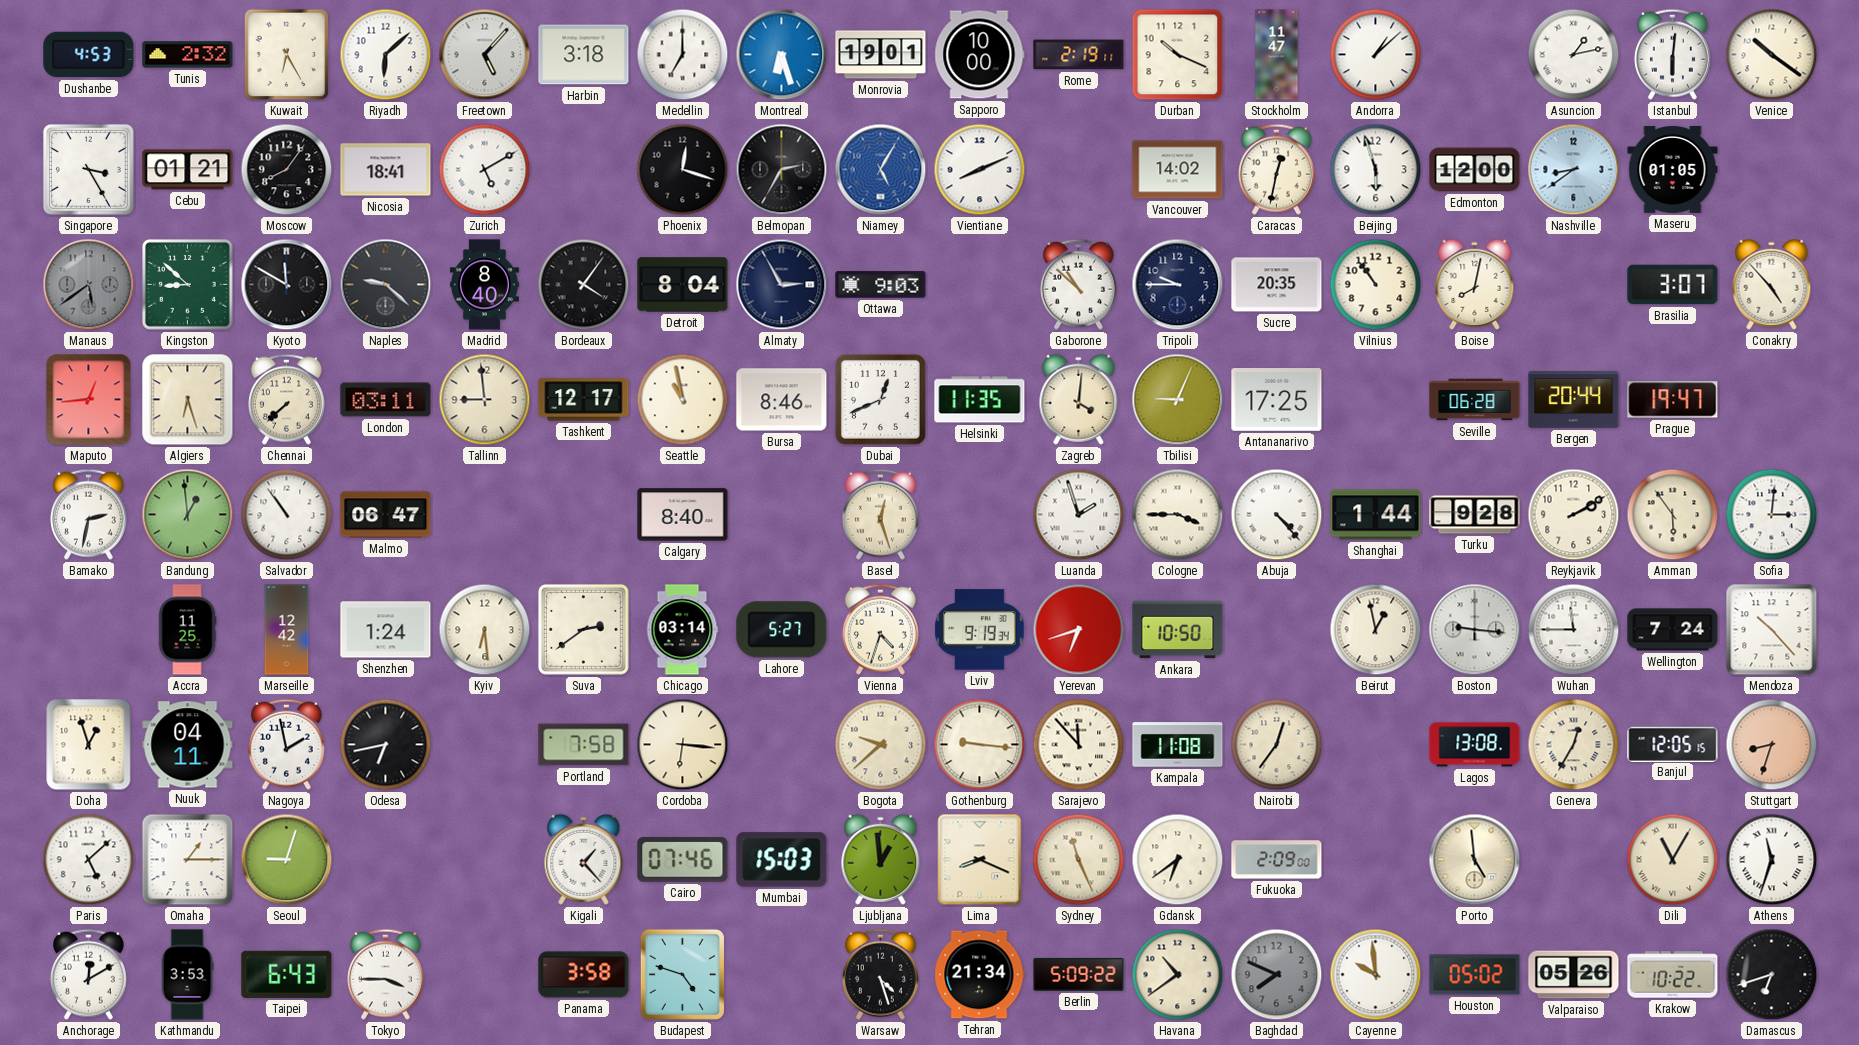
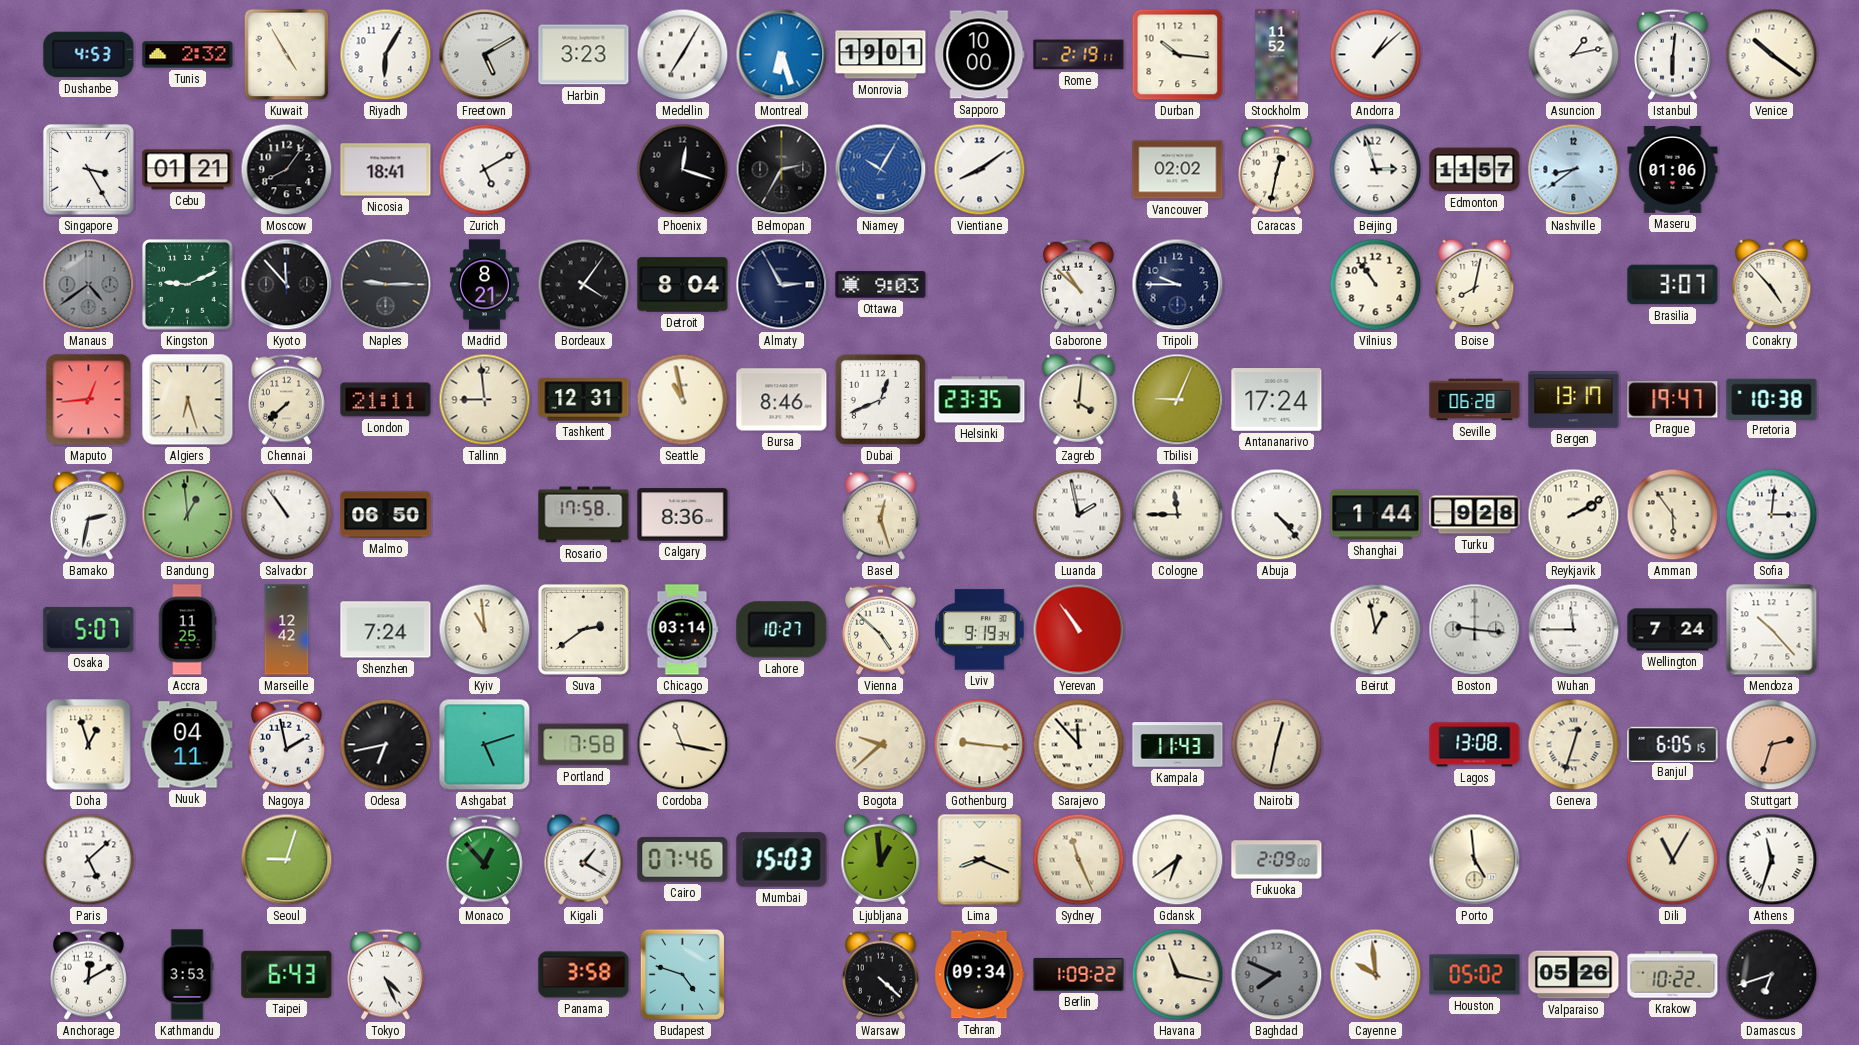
Kuwait: 6:25 -> 4:55
Riyadh: 6:08 -> 6:05
Freetown: 5:07 -> 5:10
Harbin: 3:18 -> 3:23
Medellin: 7:00 -> 7:05
Durban: 10:19 -> 10:16
Stockholm: 11:47 -> 11:52
Niamey: 5:05 -> 10:05
Vientiane: 8:11 -> 8:09
Vancouver: 14:02 -> 02:02
Beijing: 5:57 -> 2:57
Edmonton: 12:00 -> 11:57
Maseru: 01:05 -> 01:06
Manaus: 5:39 -> 4:39
Kingston: 8:52 -> 9:11
Kyoto: 11:50 -> 11:53
Naples: 9:22 -> 9:15
Madrid: 8:40 -> 8:21
Sucre: 20:35 -> none
London: 03:11 -> 21:11
Tashkent: 12:17 -> 12:31
Helsinki: 11:35 -> 23:35
Antananarivo: 17:25 -> 17:24
Bergen: 20:44 -> 13:17
Pretoria: none -> 10:38
Malmo: 06:47 -> 06:50
Rosario: none -> 17:58
Calgary: 8:40 -> 8:36
Luanda: 1:57 -> 1:58
Cologne: 3:45 -> 11:45
Osaka: none -> 5:07
Shenzhen: 1:24 -> 7:24
Kyiv: 6:29 -> 10:59
Lahore: 5:27 -> 10:27
Vienna: 4:33 -> 4:52
Yerevan: 6:42 -> 10:54
Ankara: 10:50 -> none
Ashgabat: none -> 5:12
Cordoba: 6:16 -> 11:17
Kampala: 11:08 -> 11:43
Nairobi: 12:36 -> 12:32
Geneva: 12:35 -> 12:33
Banjul: 12:05 -> 6:05
Stuttgart: 8:33 -> 2:33
Omaha: 1:15 -> none
Monaco: none -> 12:53
Kigali: 1:23 -> 1:20
Tokyo: 3:45 -> 4:26
Warsaw: 4:27 -> 4:22
Tehran: 21:34 -> 09:34
Berlin: 5:09 -> 1:09
Havana: 10:39 -> 11:17
